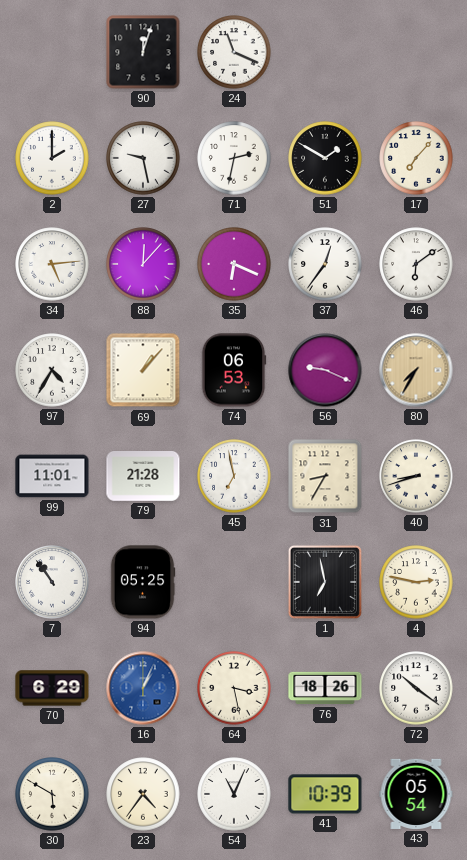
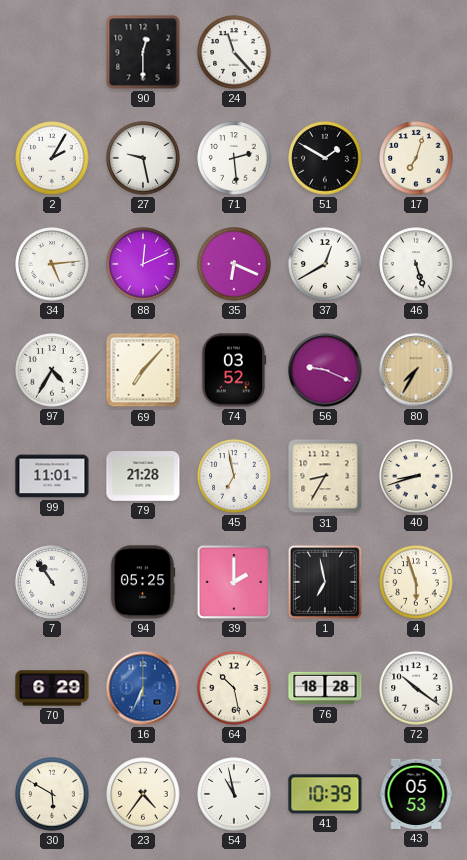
90: 12:03 -> 12:30
24: 11:19 -> 11:23
2: 2:00 -> 2:05
71: 2:32 -> 2:29
17: 7:07 -> 7:03
88: 12:07 -> 12:11
37: 12:36 -> 12:40
46: 6:09 -> 5:27
69: 1:07 -> 7:07
74: 06:53 -> 03:52
39: none -> 2:00
4: 2:47 -> 5:57
16: 1:04 -> 6:34
64: 3:28 -> 10:28
76: 18:26 -> 18:28
54: 11:04 -> 10:58
43: 05:54 -> 05:53
